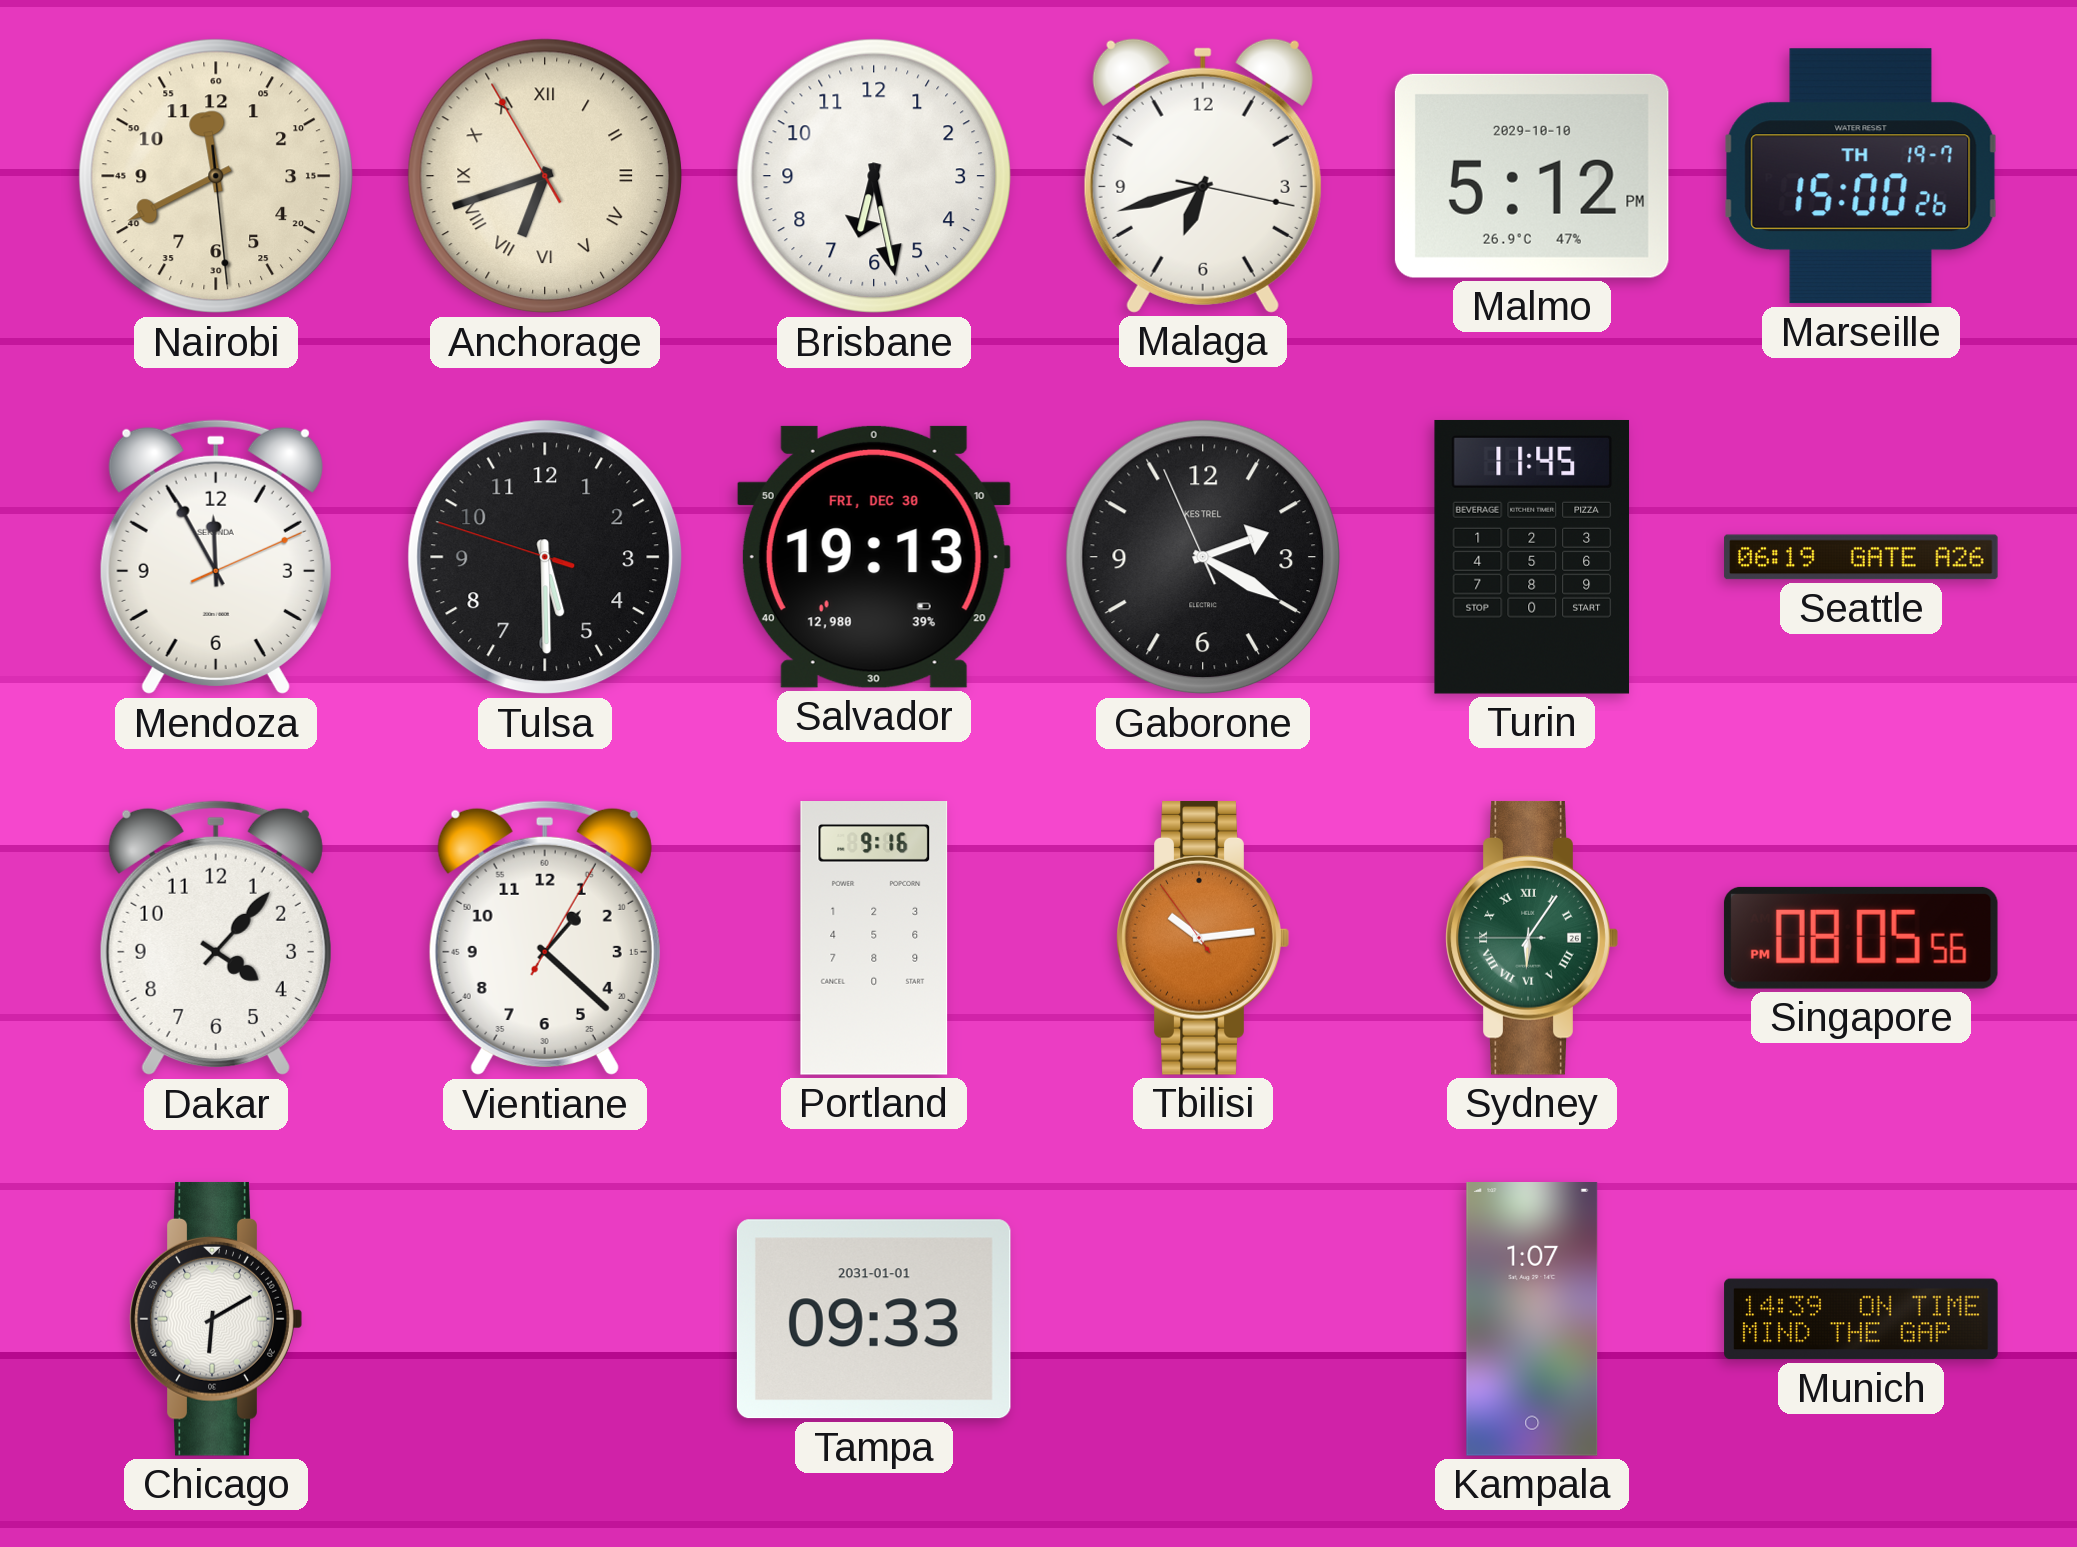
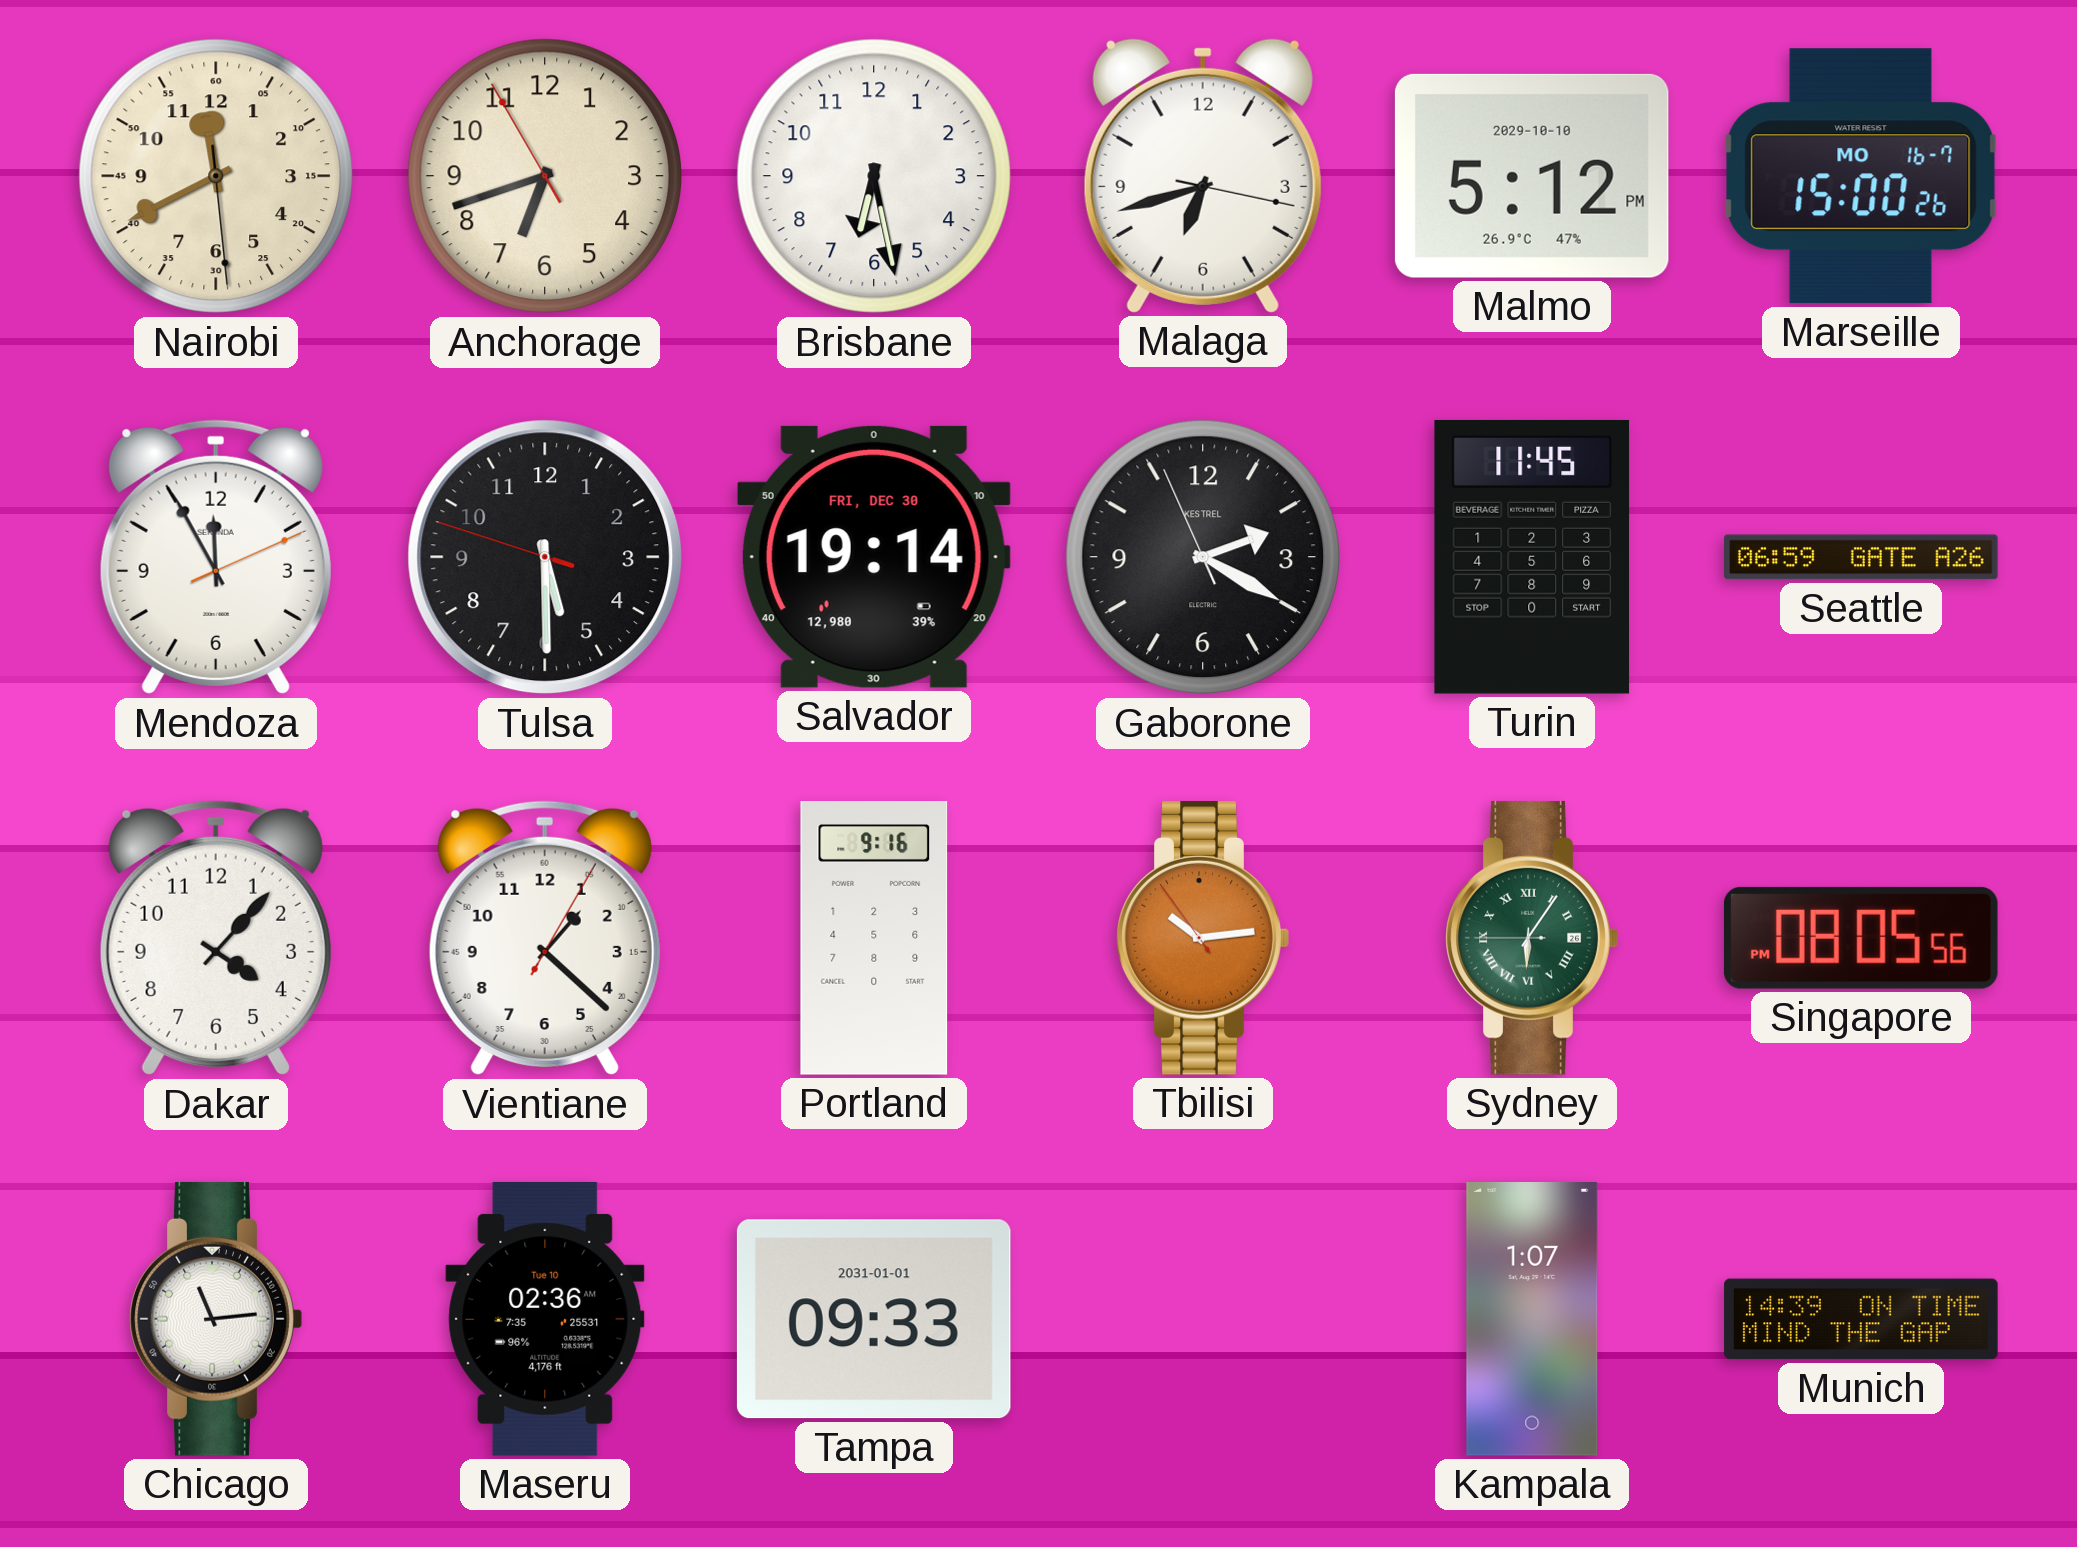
Anchorage numerals: Roman -> Arabic
Marseille date: TH 19-7 -> MO 16-7
Salvador: 19:13 -> 19:14
Seattle: 06:19 -> 06:59
Chicago: 6:10 -> 11:14
Maseru: none -> 02:36
